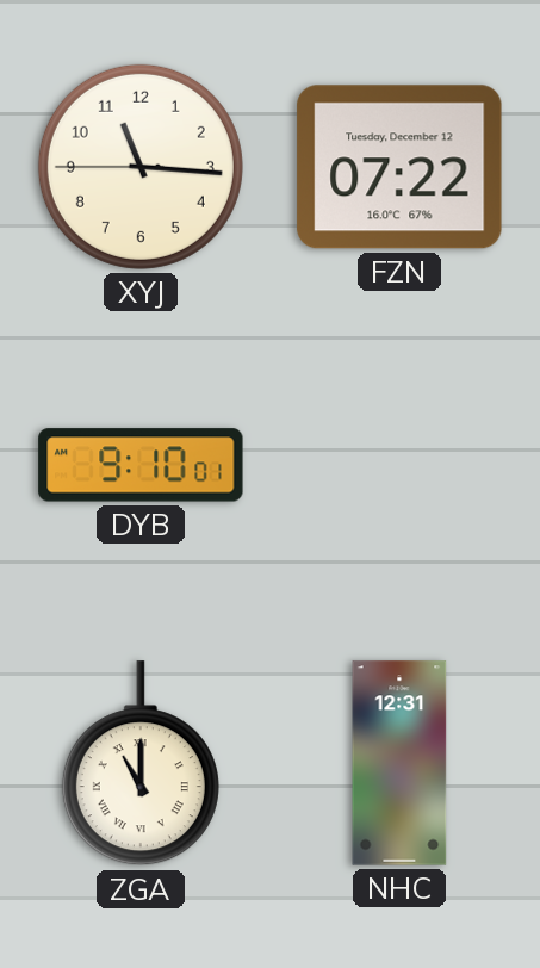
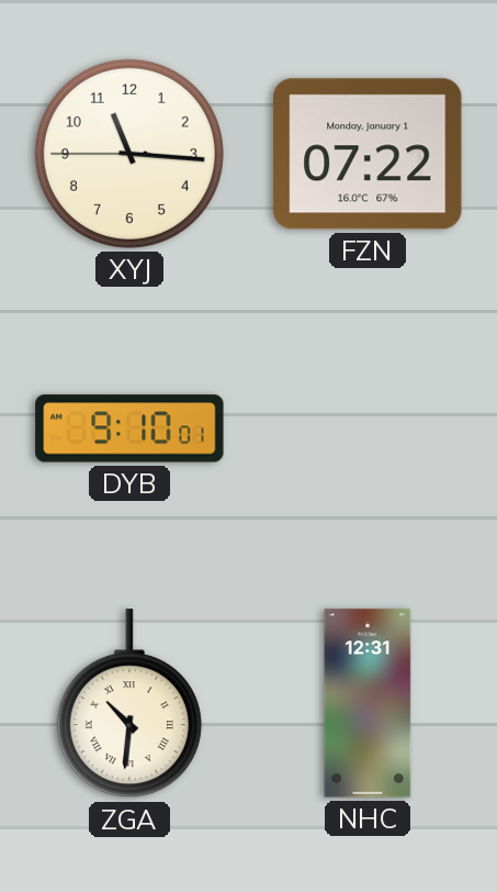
FZN date: Tuesday, December 12 -> Monday, January 1
ZGA: 11:00 -> 10:31
